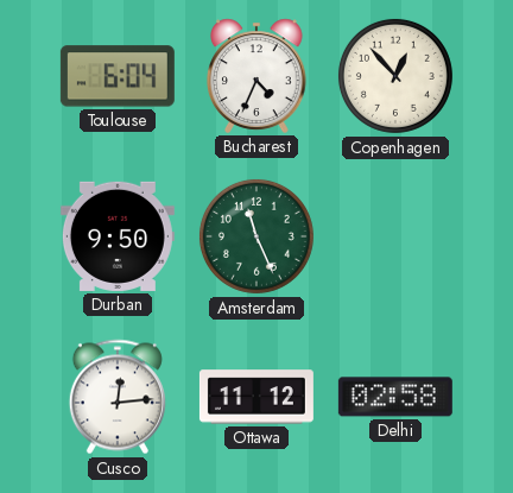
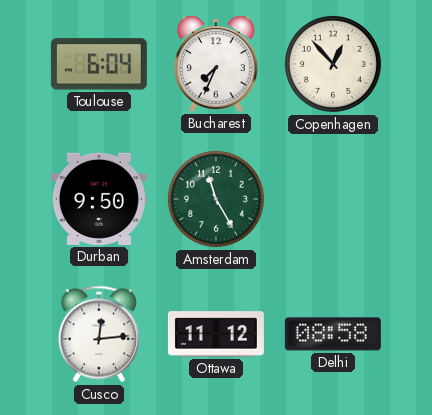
Bucharest: 4:34 -> 7:34
Amsterdam: 11:26 -> 11:25
Delhi: 02:58 -> 08:58
